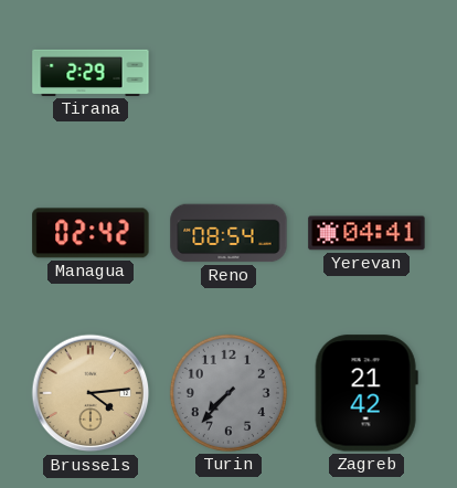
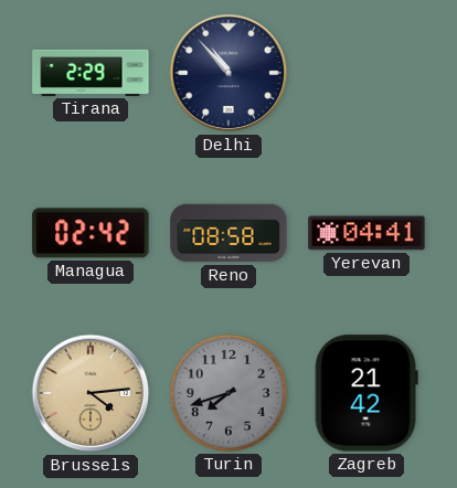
Delhi: none -> 10:53
Reno: 08:54 -> 08:58
Turin: 7:37 -> 7:42
